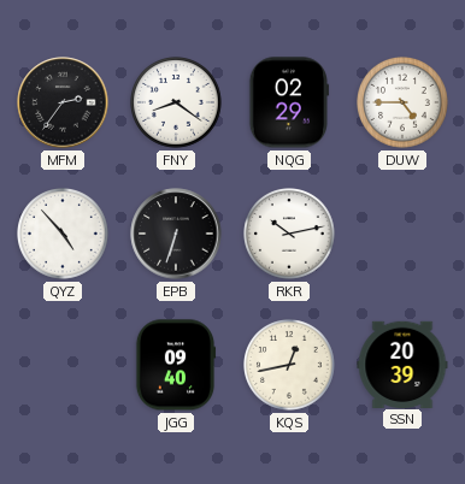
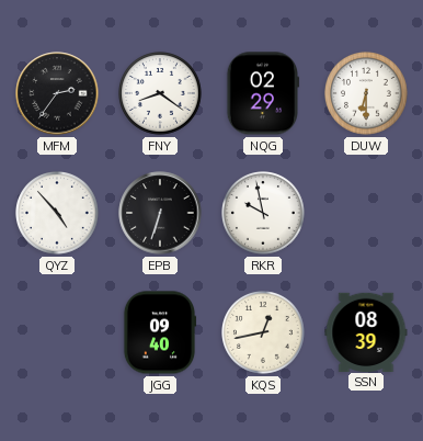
DUW: 4:45 -> 6:30
RKR: 10:13 -> 9:58
SSN: 20:39 -> 08:39
